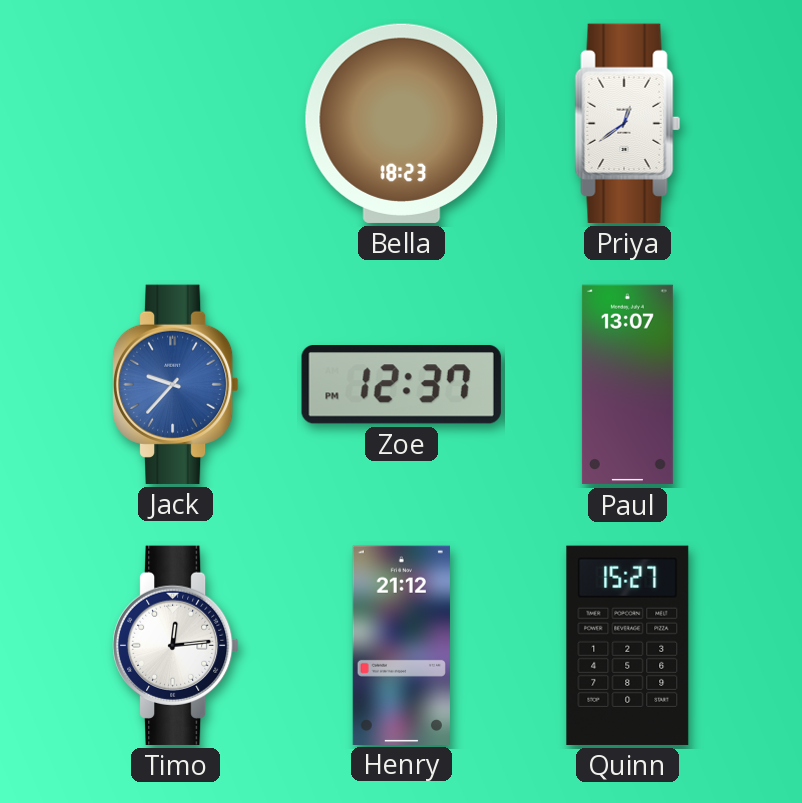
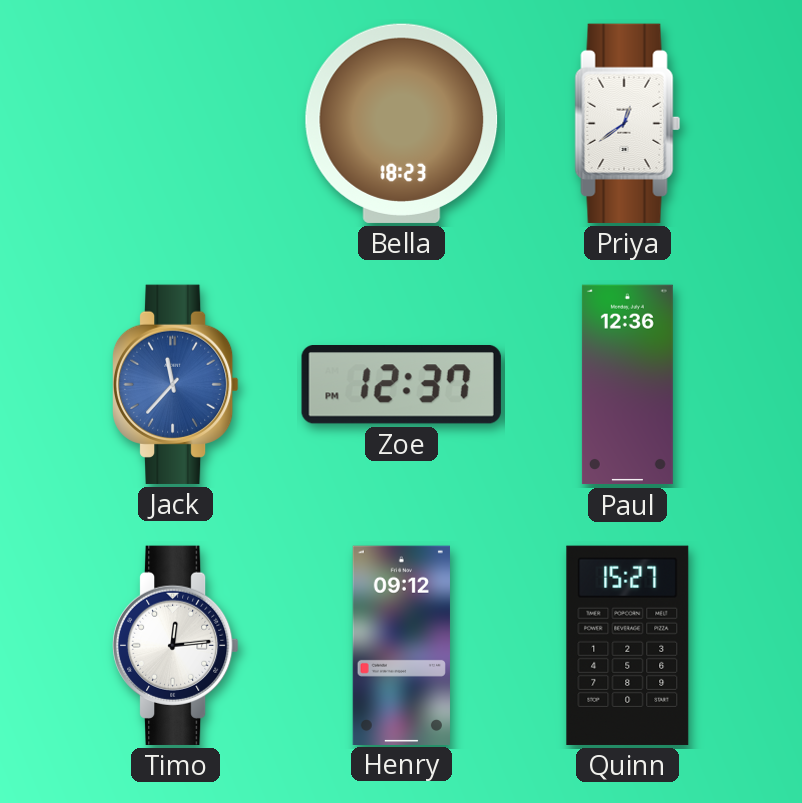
Jack: 9:37 -> 11:37
Paul: 13:07 -> 12:36
Henry: 21:12 -> 09:12
